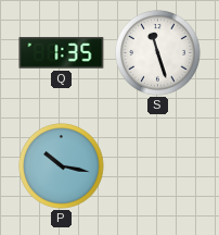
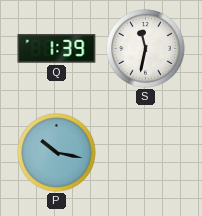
Q: 1:35 -> 1:39
S: 11:27 -> 11:32
